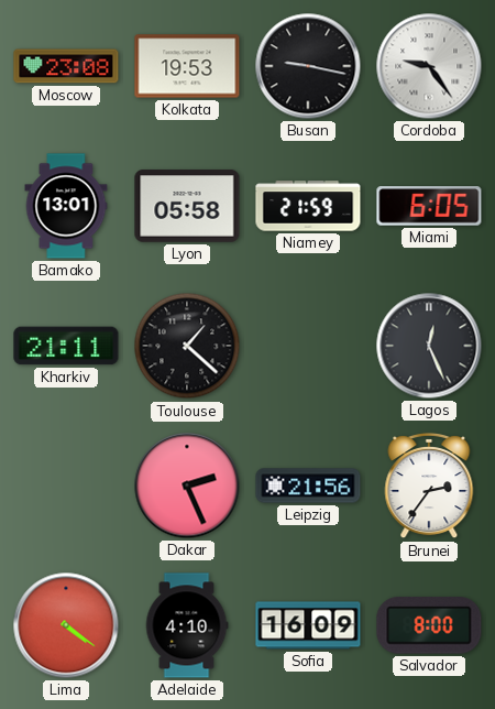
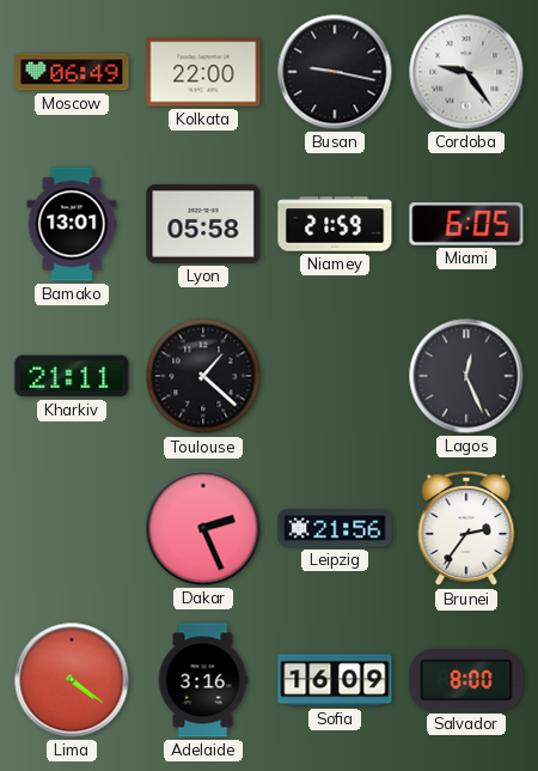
Moscow: 23:08 -> 06:49
Kolkata: 19:53 -> 22:00
Adelaide: 4:10 -> 3:16
